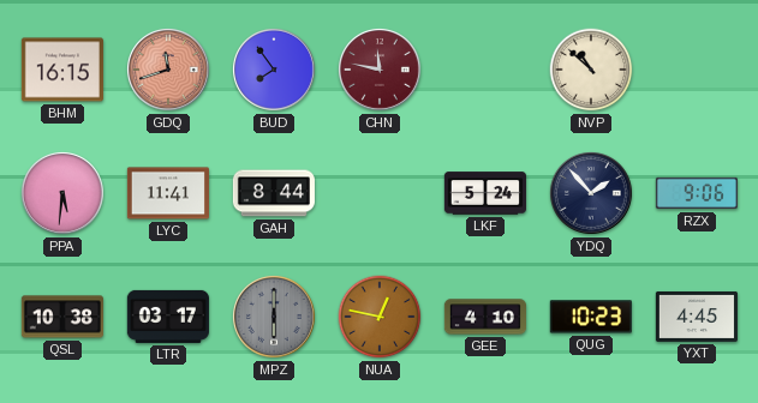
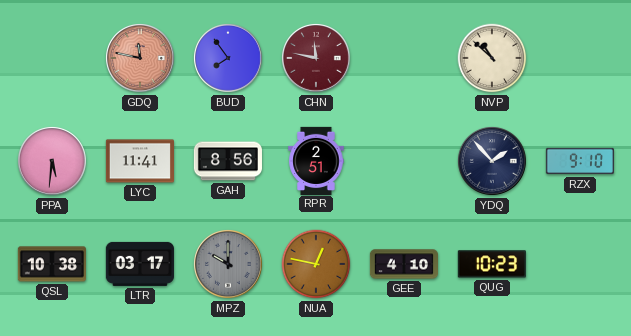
BHM: 16:15 -> none
GDQ: 11:42 -> 11:47
GAH: 8:44 -> 8:56
RPR: none -> 2:51
LKF: 5:24 -> none
RZX: 9:06 -> 9:10
MPZ: 6:00 -> 10:00
YXT: 4:45 -> none
